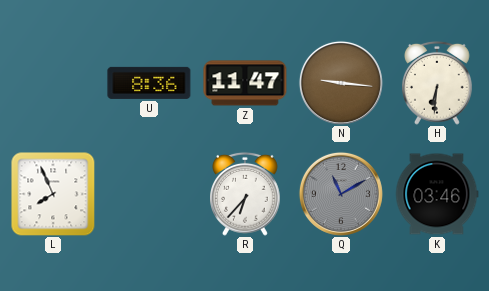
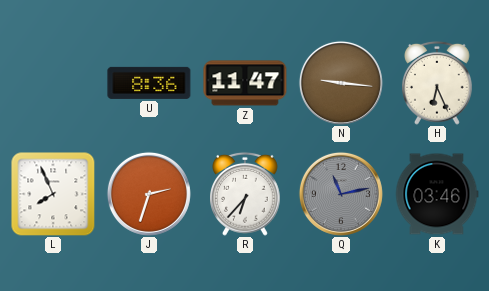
H: 6:31 -> 6:26
J: none -> 2:33
Q: 11:10 -> 11:13
